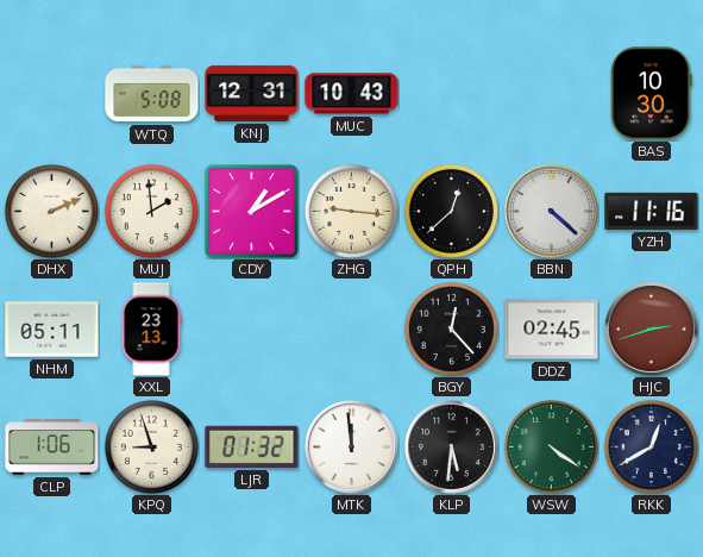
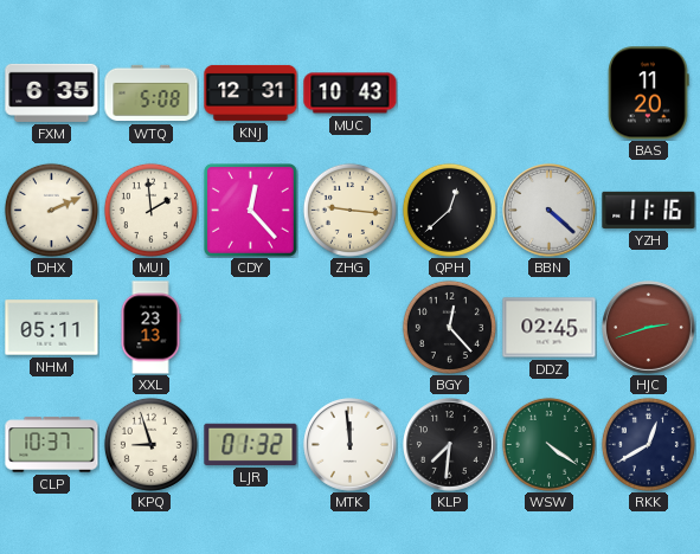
FXM: none -> 6:35
BAS: 10:30 -> 11:20
CDY: 1:10 -> 12:23
CLP: 1:06 -> 10:37
KLP: 5:31 -> 7:31
